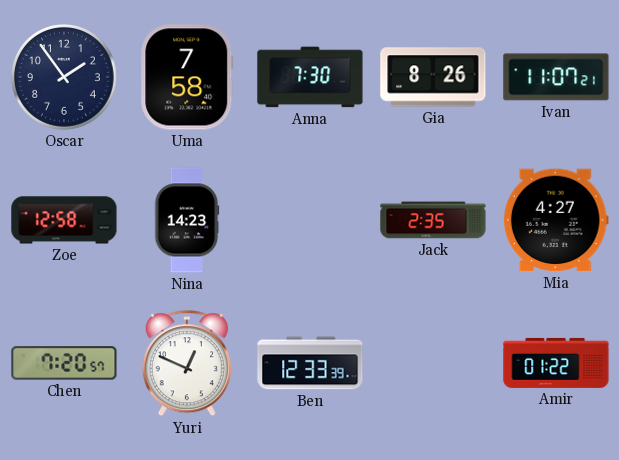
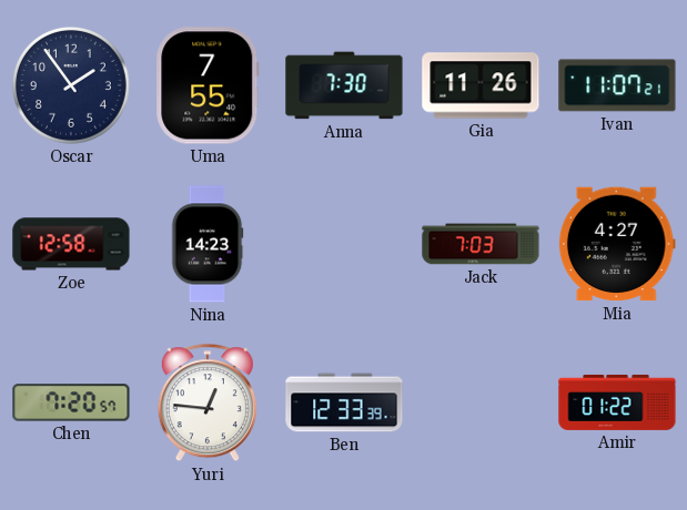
Uma: 7:58 -> 7:55
Gia: 8:26 -> 11:26
Jack: 2:35 -> 7:03
Yuri: 12:49 -> 12:46
